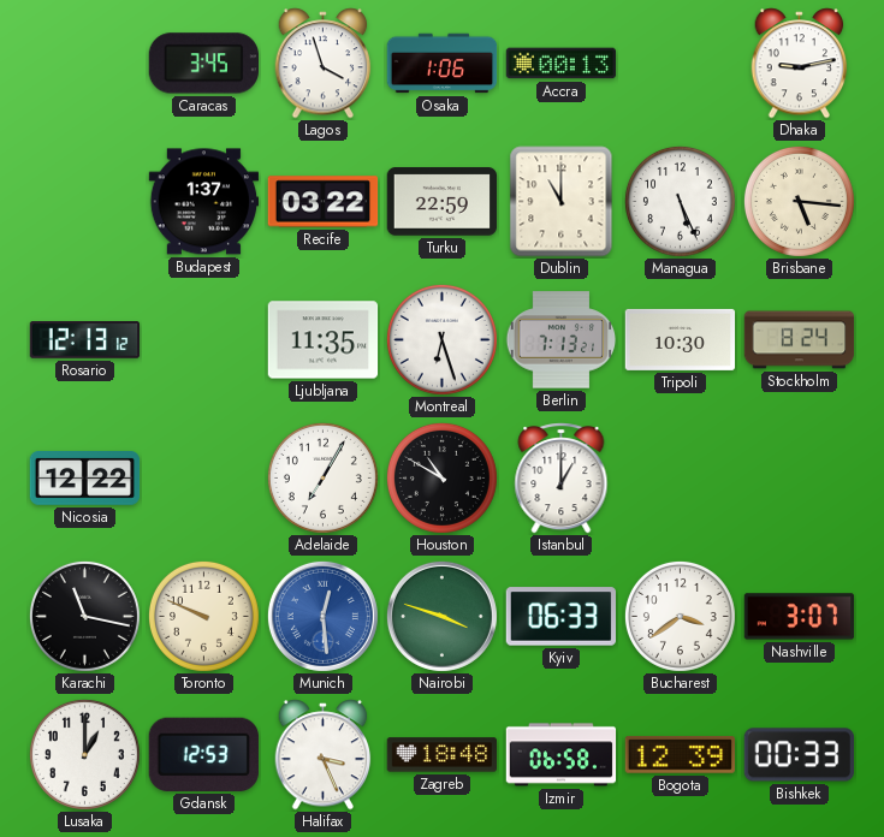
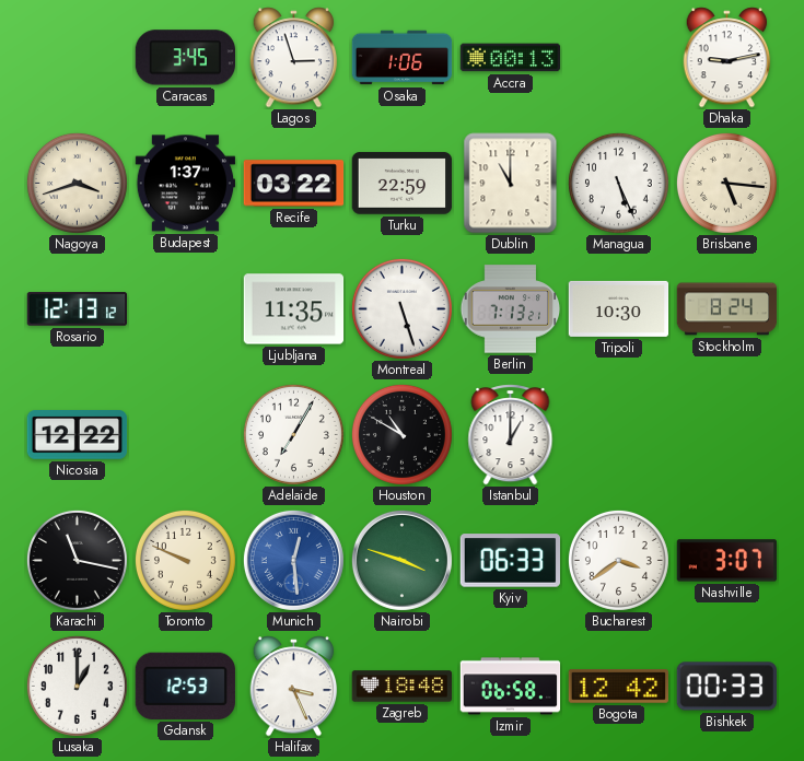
Lagos: 3:57 -> 2:57
Nagoya: none -> 3:42
Montreal: 6:27 -> 5:27
Bogota: 12:39 -> 12:42
